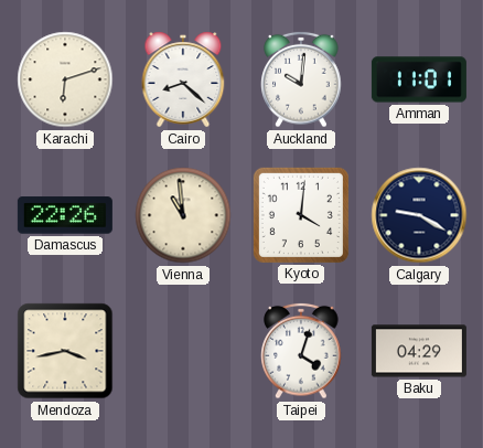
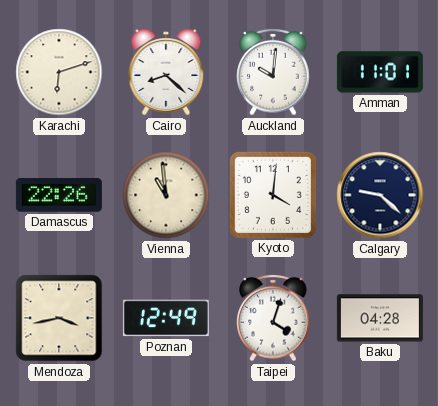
Calgary: 9:20 -> 9:22
Poznan: none -> 12:49
Baku: 04:29 -> 04:28
